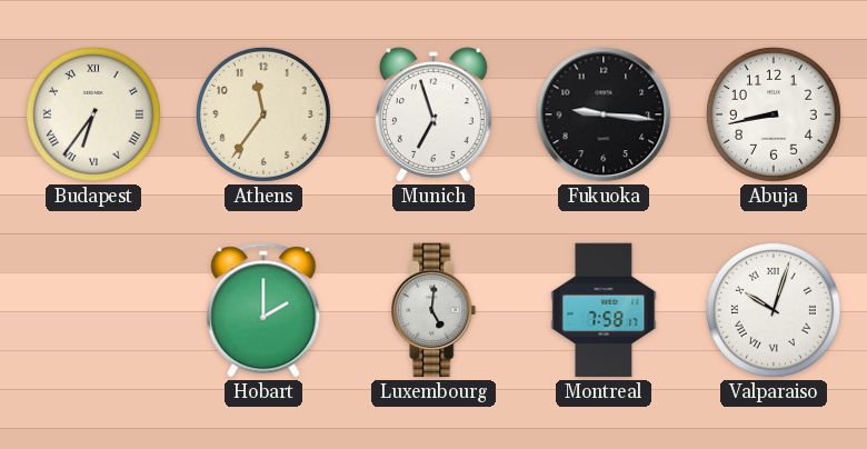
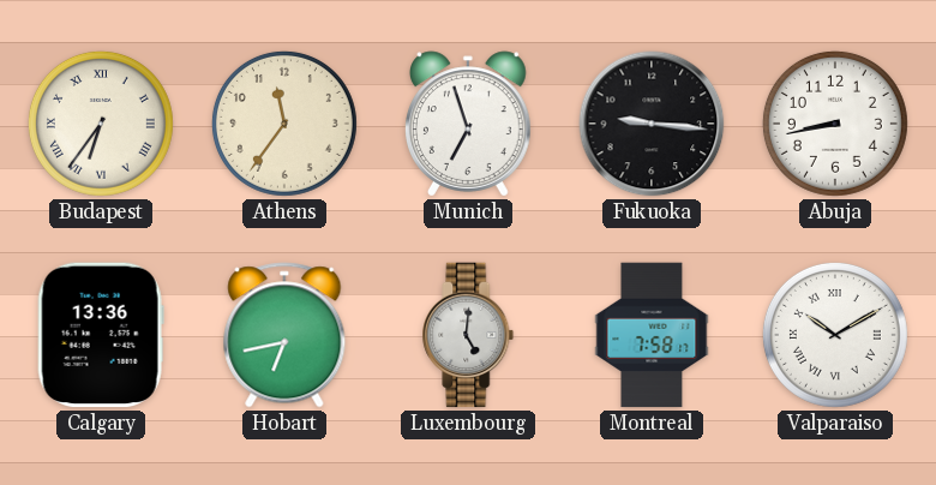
Calgary: none -> 13:36
Hobart: 2:00 -> 6:43
Valparaiso: 10:03 -> 10:10
